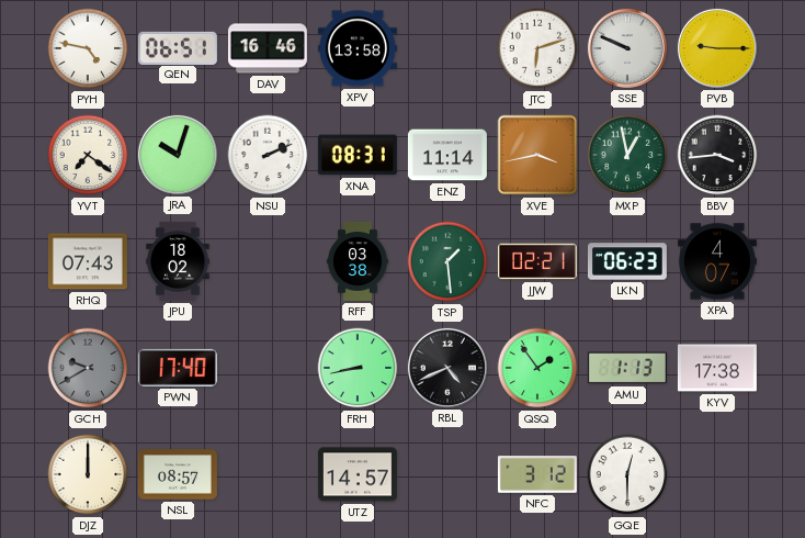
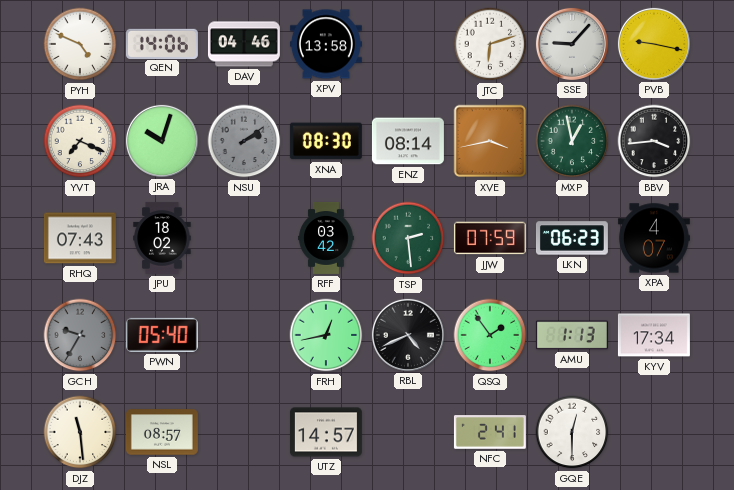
PYH: 4:47 -> 4:49
QEN: 06:51 -> 14:06
DAV: 16:46 -> 04:46
SSE: 9:49 -> 9:07
PVB: 9:15 -> 9:17
YVT: 7:21 -> 7:19
NSU: 2:11 -> 2:09
NSU dial: white -> grey
XNA: 08:31 -> 08:30
ENZ: 11:14 -> 08:14
RFF: 03:38 -> 03:42
TSP: 1:29 -> 2:29
JJW: 02:21 -> 07:59
GCH: 9:40 -> 9:35
PWN: 17:40 -> 05:40
FRH: 8:43 -> 12:43
KYV: 17:38 -> 17:34
DJZ: 12:00 -> 11:29
NFC: 3:12 -> 2:41
